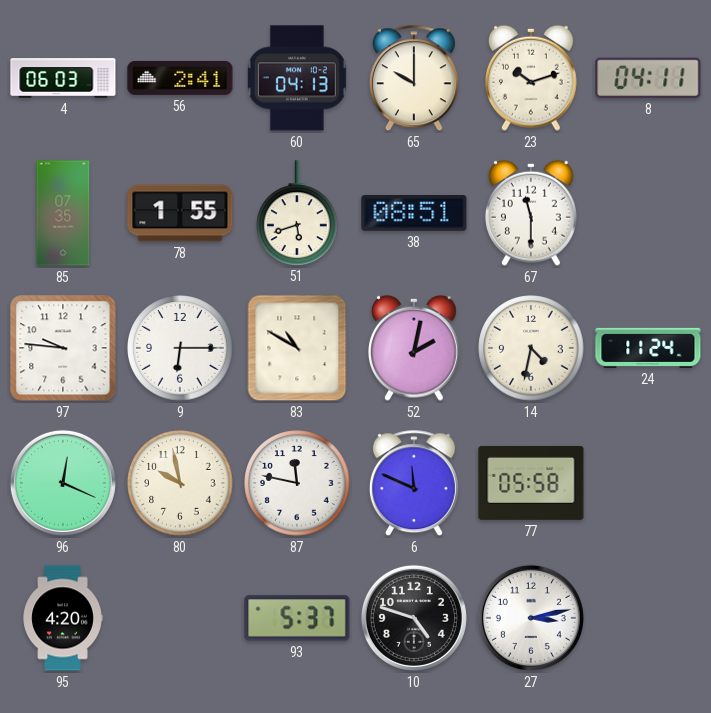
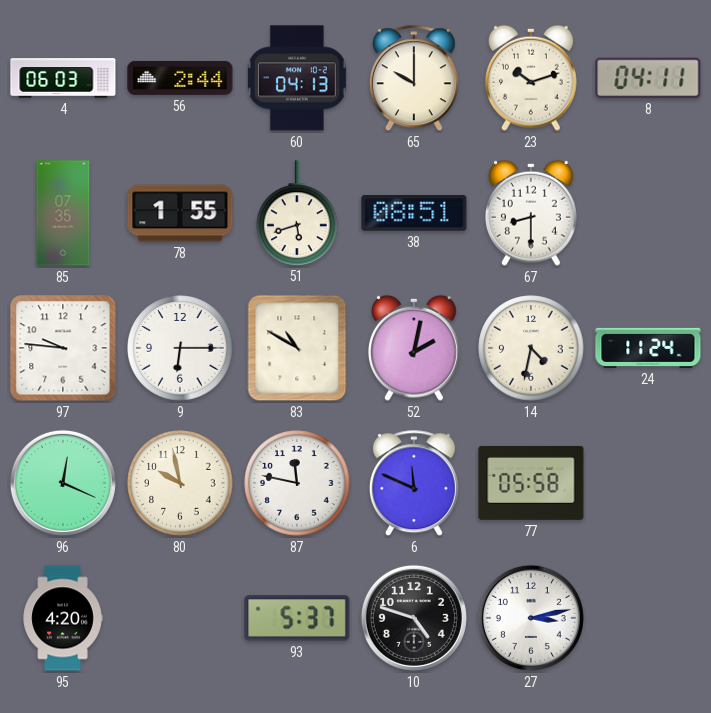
56: 2:41 -> 2:44
67: 11:30 -> 8:30
